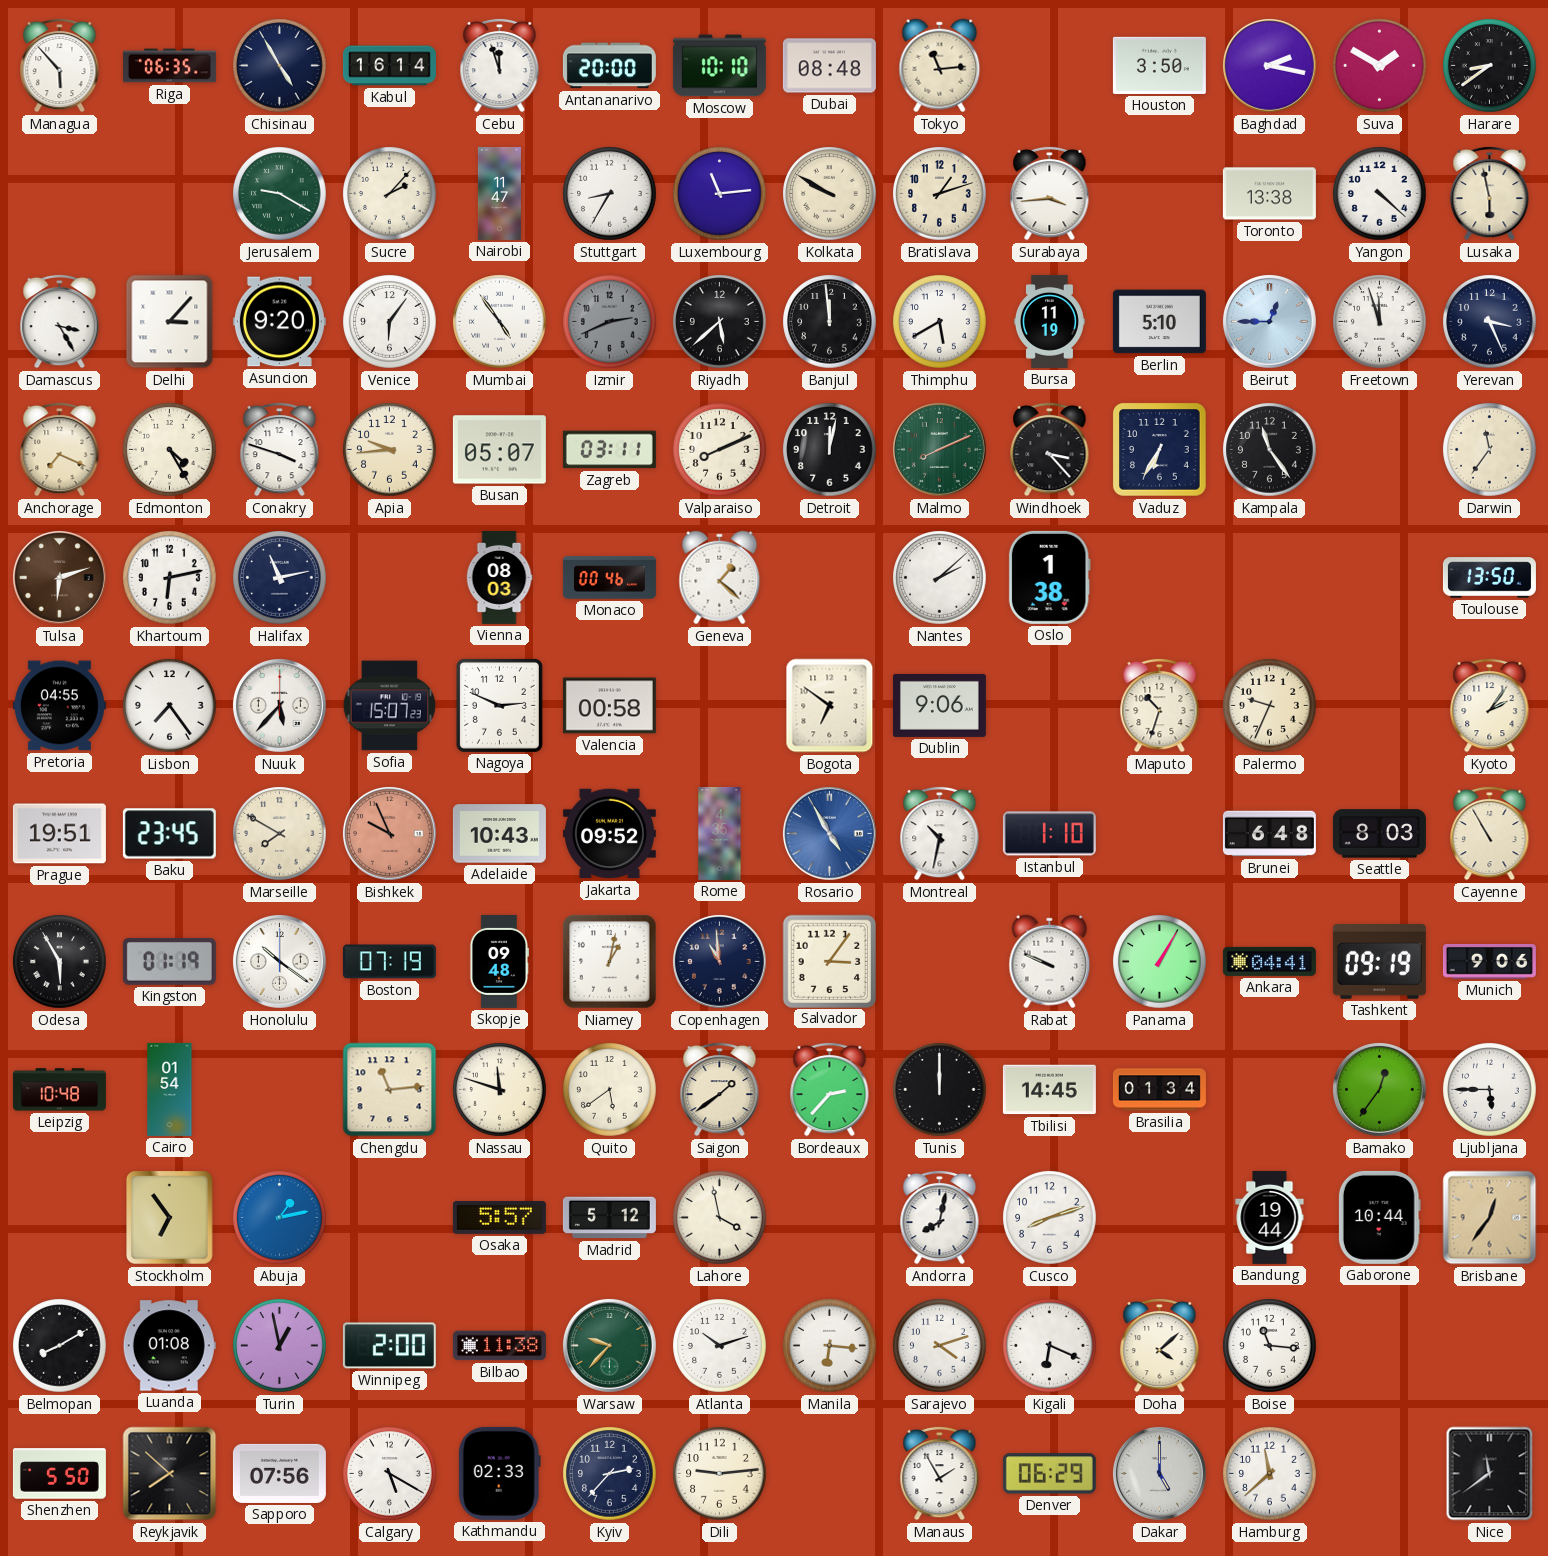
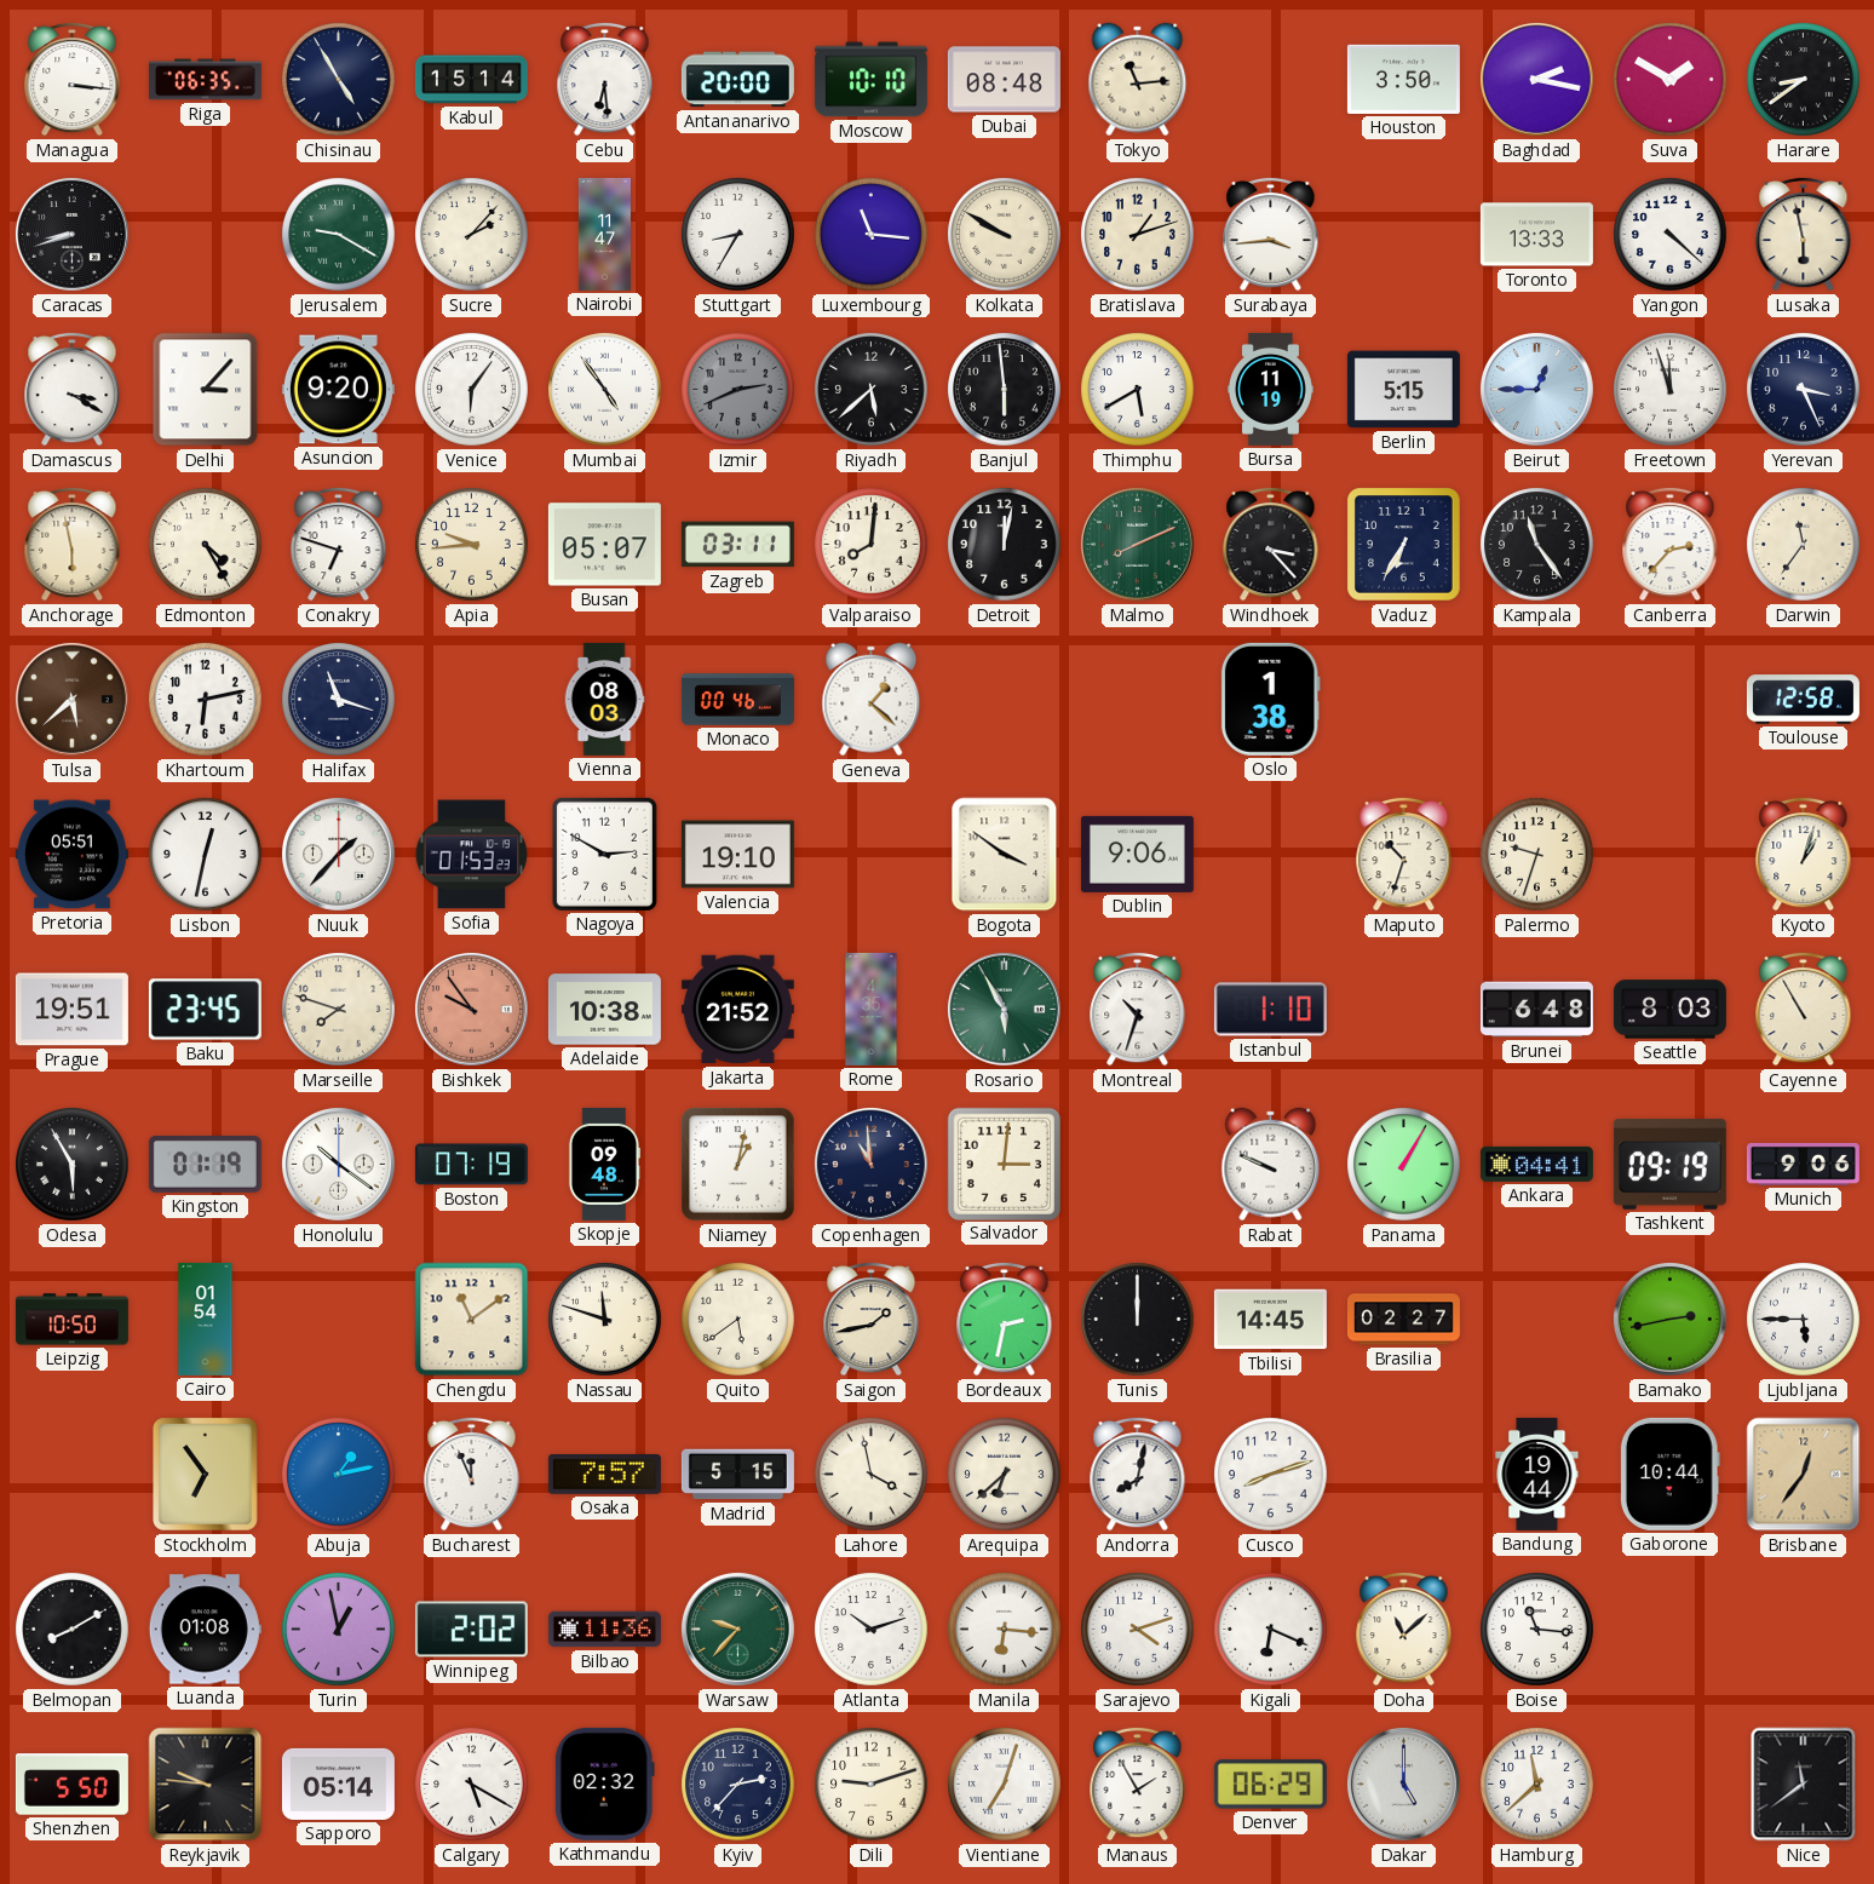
Managua: 5:53 -> 3:16
Kabul: 16:14 -> 15:14
Cebu: 11:57 -> 6:29
Caracas: none -> 8:42
Luxembourg: 11:14 -> 11:16
Toronto: 13:38 -> 13:33
Damascus: 3:25 -> 3:20
Banjul: 11:59 -> 5:59
Berlin: 5:10 -> 5:15
Anchorage: 7:19 -> 5:58
Conakry: 3:48 -> 6:48
Valparaiso: 8:11 -> 8:01
Canberra: none -> 2:37
Tulsa: 6:12 -> 5:38
Halifax: 11:13 -> 11:18
Nantes: 2:08 -> none
Toulouse: 13:50 -> 12:58
Pretoria: 04:55 -> 05:51
Lisbon: 7:24 -> 12:32
Nuuk: 5:37 -> 1:37
Sofia: 15:07 -> 01:53
Nagoya: 2:49 -> 2:50
Valencia: 00:58 -> 19:10
Bogota: 6:51 -> 3:51
Palermo: 9:34 -> 9:33
Kyoto: 2:06 -> 1:03
Marseille: 7:50 -> 7:48
Bishkek: 9:56 -> 9:54
Adelaide: 10:43 -> 10:38
Jakarta: 09:52 -> 21:52
Rosario: 4:55 -> 5:55
Rosario dial: blue -> green
Montreal: 10:32 -> 10:33
Salvador: 3:06 -> 3:01
Leipzig: 10:48 -> 10:50
Chengdu: 11:14 -> 11:09
Saigon: 1:39 -> 1:43
Bordeaux: 2:37 -> 2:32
Brasilia: 01:34 -> 02:27
Bamako: 12:36 -> 2:43
Bucharest: none -> 11:56
Osaka: 5:57 -> 7:57
Madrid: 5:12 -> 5:15
Arequipa: none -> 6:38
Winnipeg: 2:00 -> 2:02
Bilbao: 11:38 -> 11:36
Doha: 4:08 -> 11:08
Reykjavik: 7:52 -> 9:46
Sapporo: 07:56 -> 05:14
Kathmandu: 02:33 -> 02:32
Dili: 9:14 -> 9:12
Vientiane: none -> 7:03
